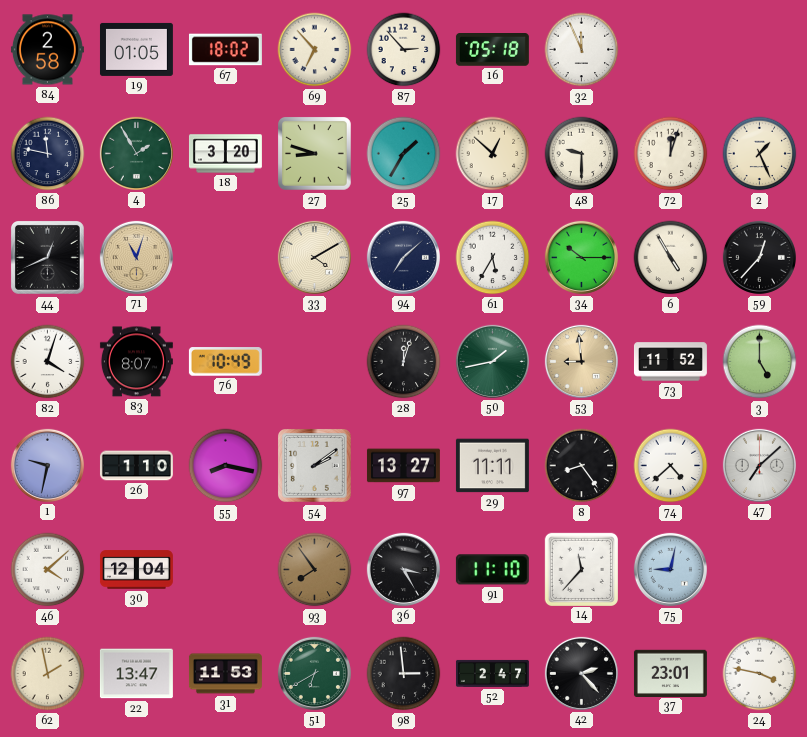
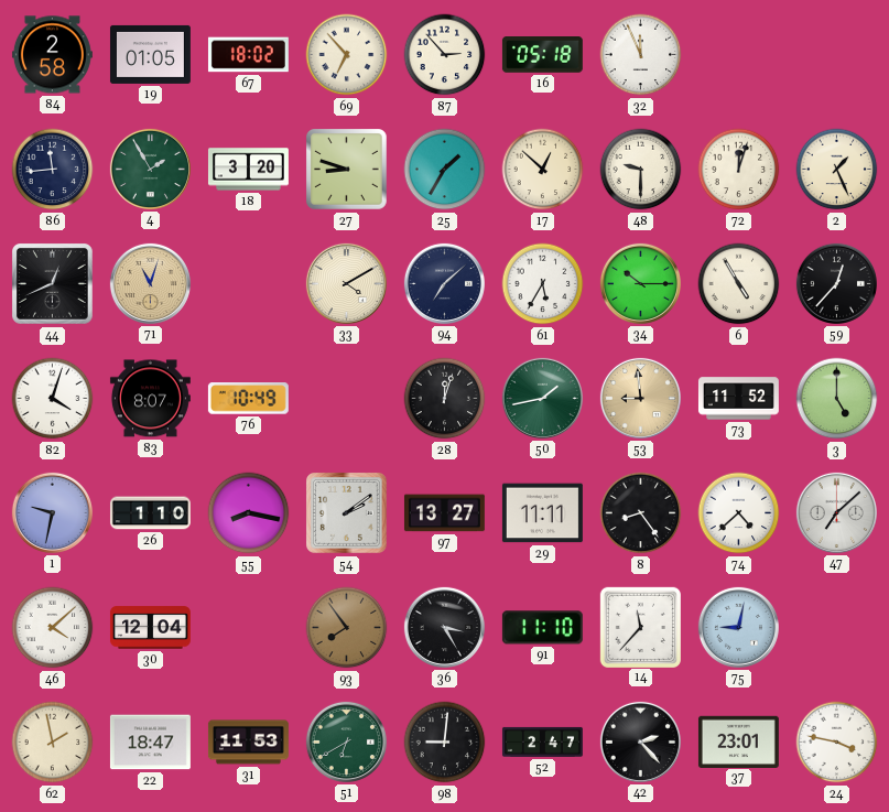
86: 11:47 -> 11:44
22: 13:47 -> 18:47
98: 2:59 -> 9:01
